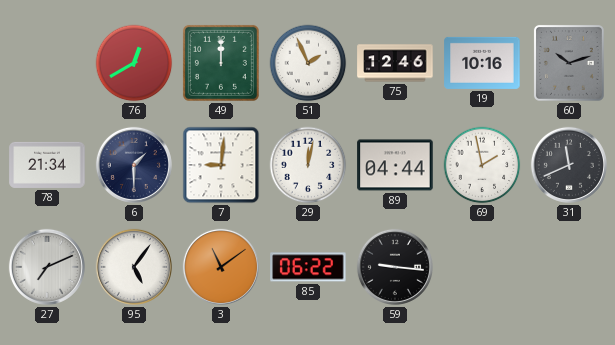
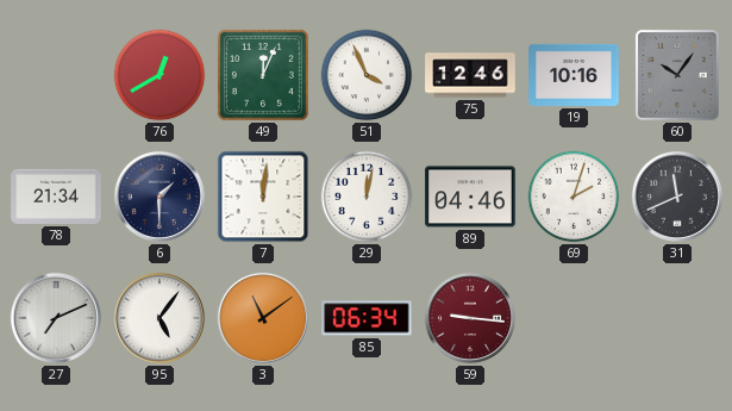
49: 12:00 -> 12:04
51: 1:56 -> 3:56
60: 10:12 -> 10:06
7: 9:01 -> 12:01
89: 04:44 -> 04:46
69: 1:58 -> 2:03
85: 06:22 -> 06:34
59 dial: black -> burgundy
